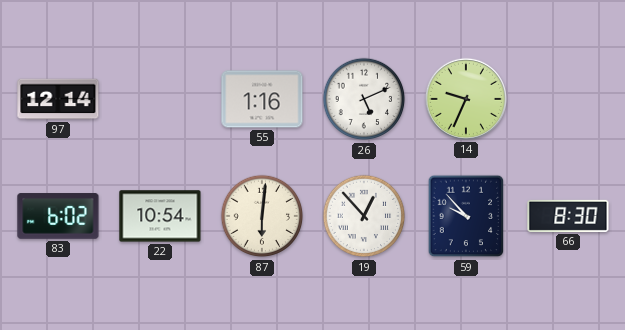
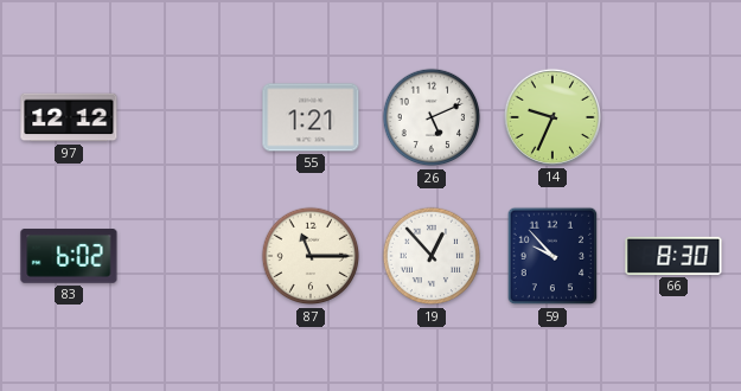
97: 12:14 -> 12:12
55: 1:16 -> 1:21
22: 10:54 -> none
87: 6:01 -> 11:15
